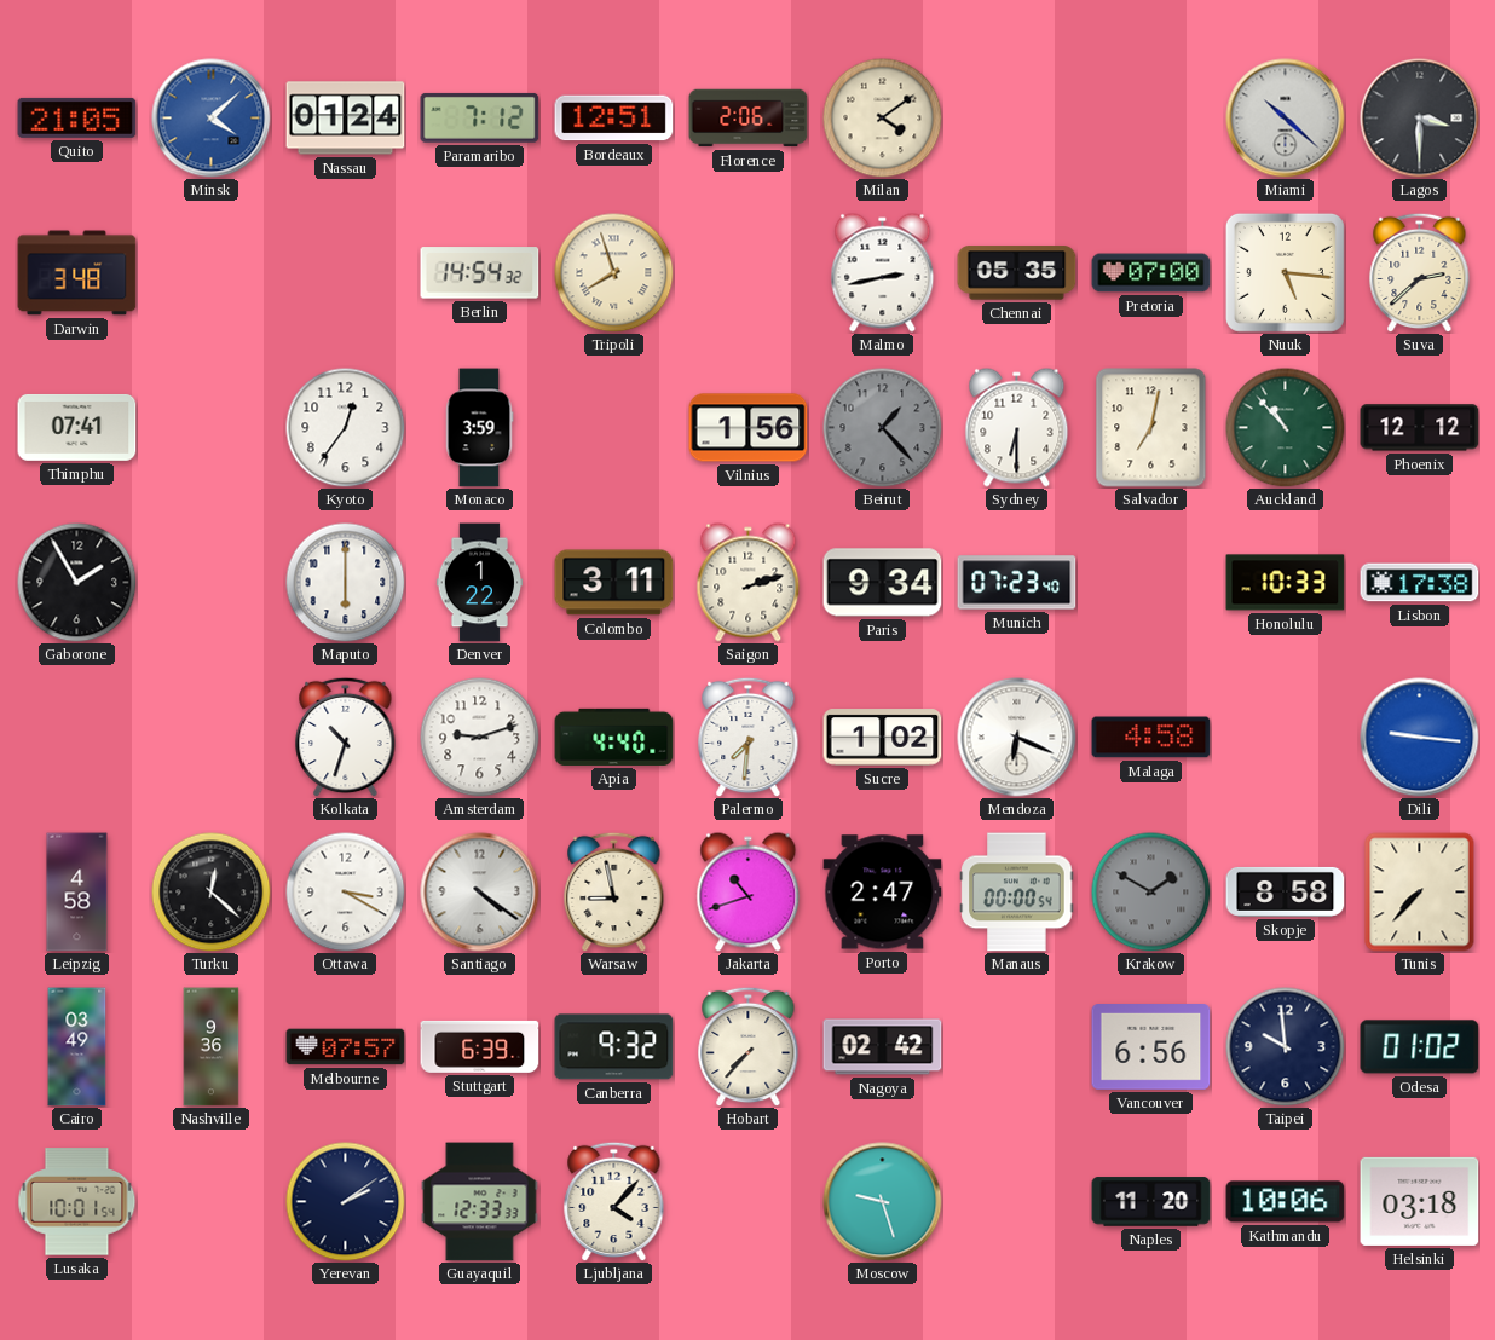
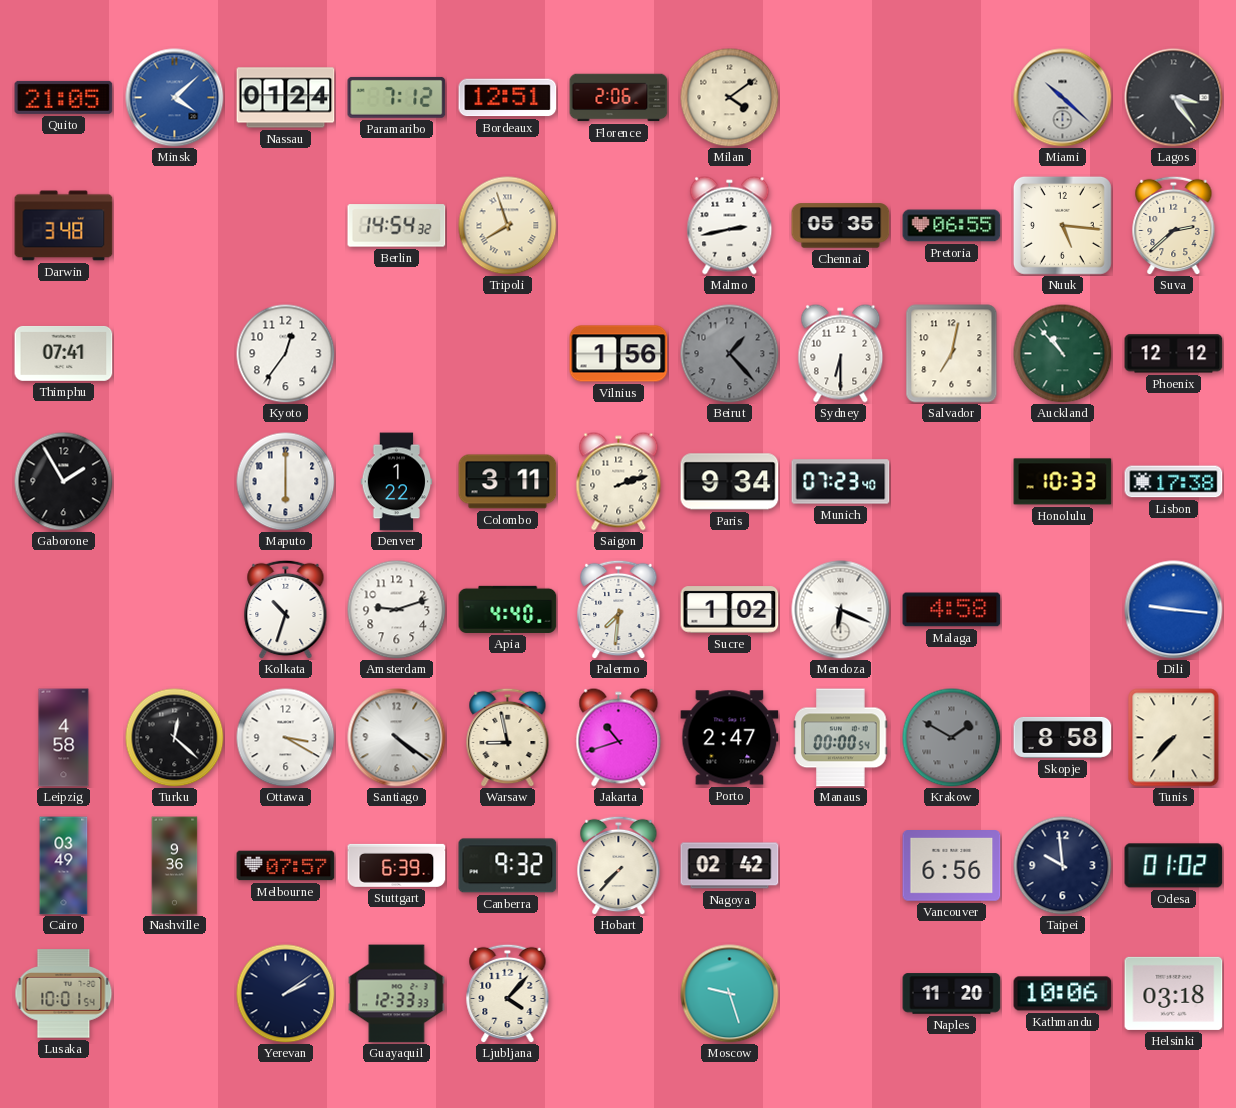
Lagos: 3:30 -> 3:24
Pretoria: 07:00 -> 06:55
Monaco: 3:59 -> none
